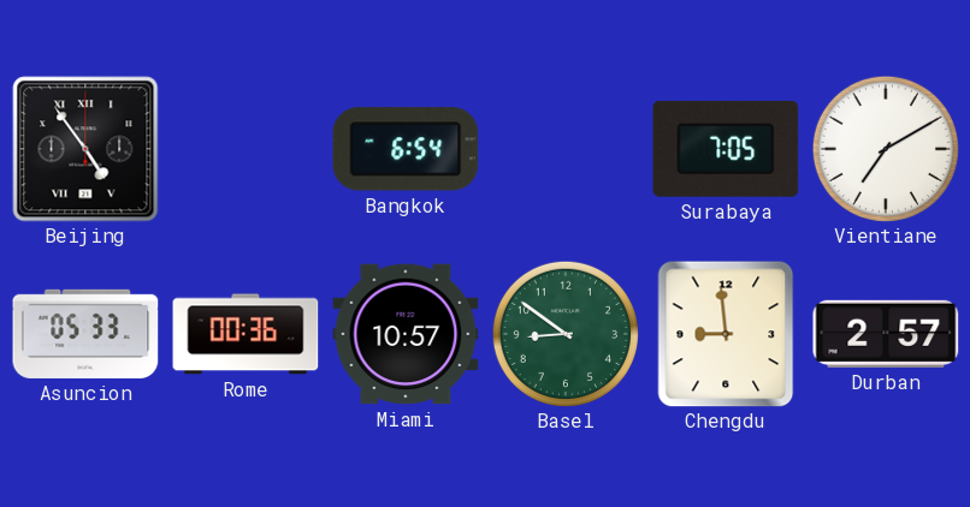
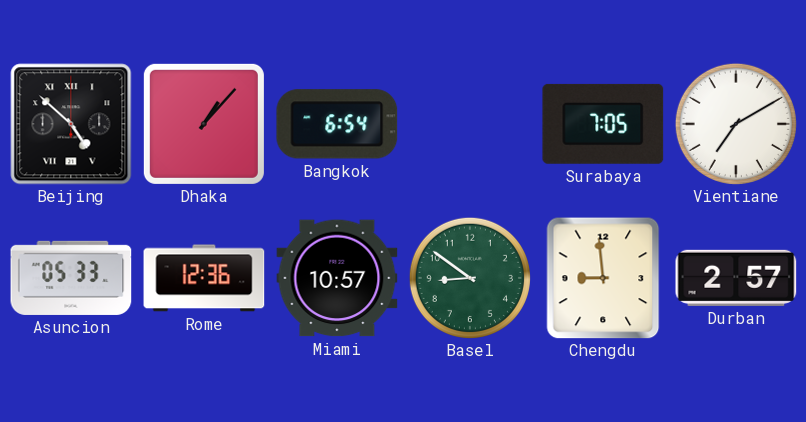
Beijing: 4:54 -> 4:52
Dhaka: none -> 1:07
Rome: 00:36 -> 12:36
